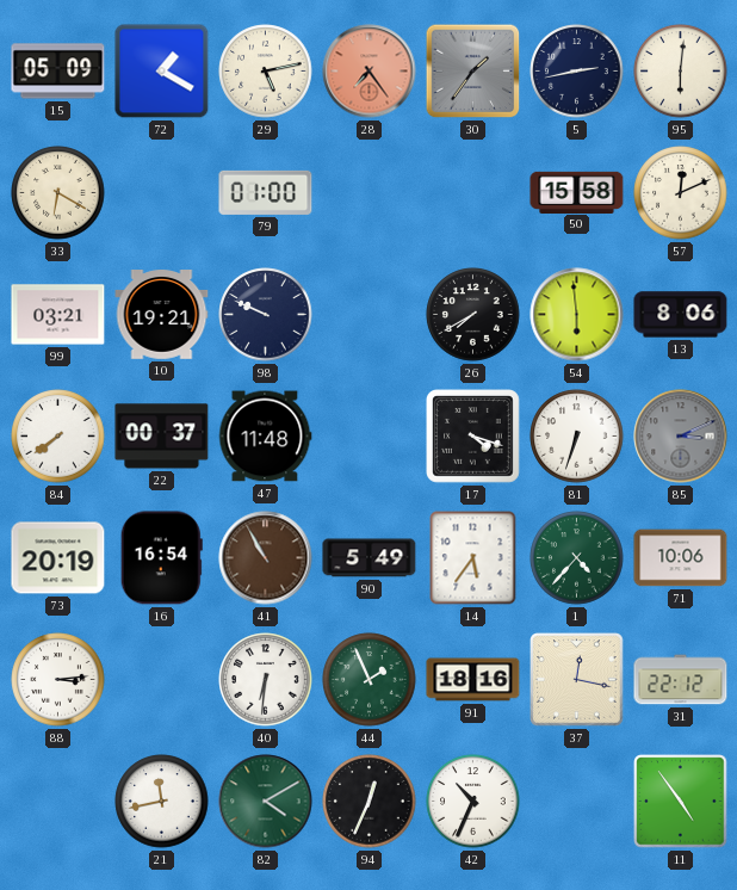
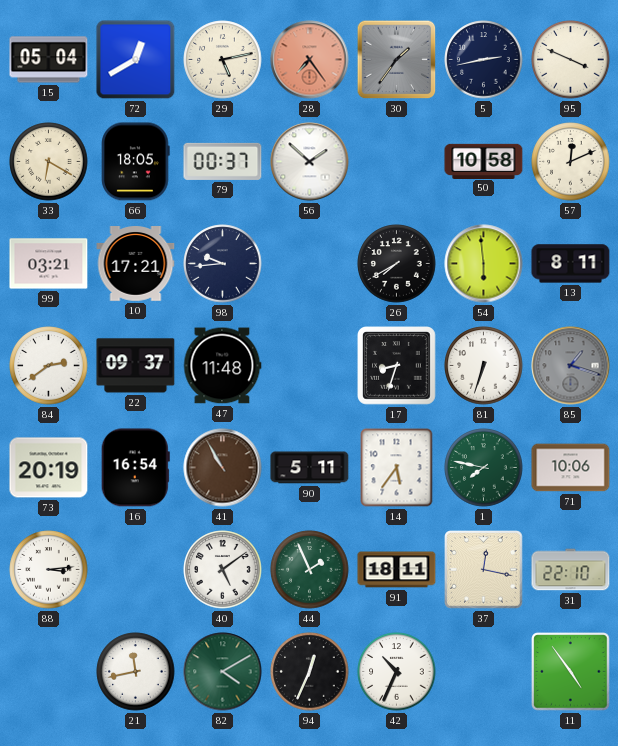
15: 05:09 -> 05:04
72: 1:20 -> 12:40
95: 6:01 -> 3:49
66: none -> 18:05
79: 01:00 -> 00:37
56: none -> 1:52
50: 15:58 -> 10:58
10: 19:21 -> 17:21
98: 9:49 -> 9:44
13: 8:06 -> 8:11
84: 7:39 -> 2:39
22: 00:37 -> 09:37
17: 4:18 -> 8:33
85: 3:11 -> 1:18
90: 5:49 -> 5:11
1: 4:37 -> 7:47
40: 6:31 -> 5:09
91: 18:16 -> 18:11
31: 22:12 -> 22:10
